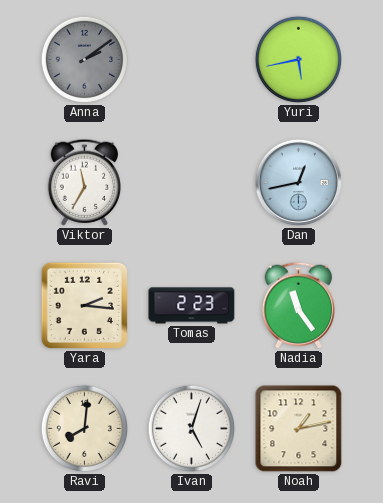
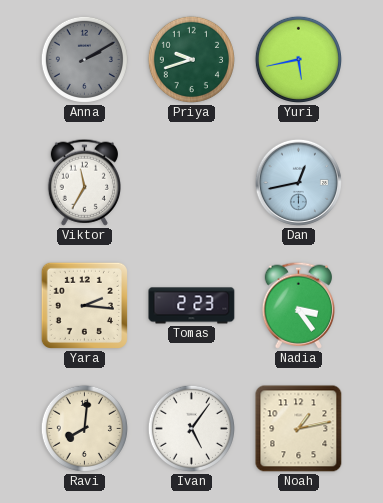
Anna: 2:09 -> 2:10
Priya: none -> 9:42
Nadia: 11:24 -> 3:24
Ivan: 5:03 -> 5:06
